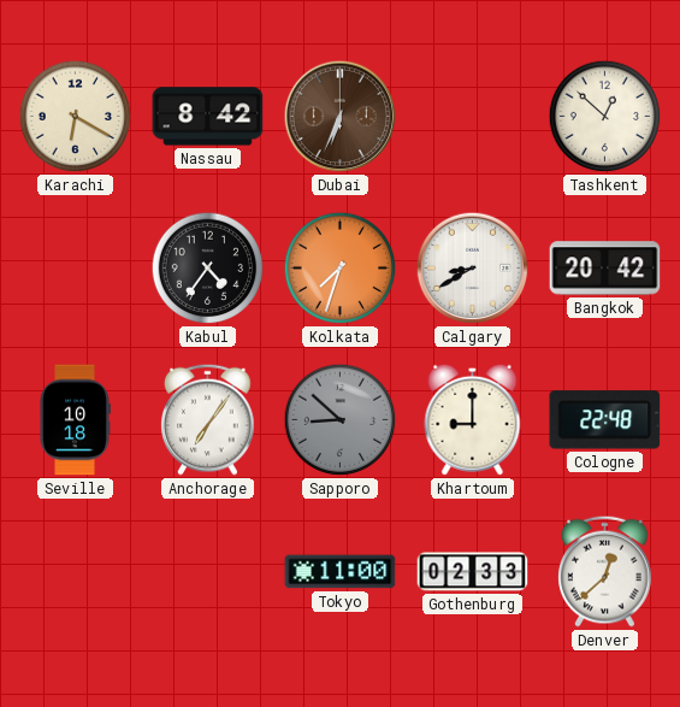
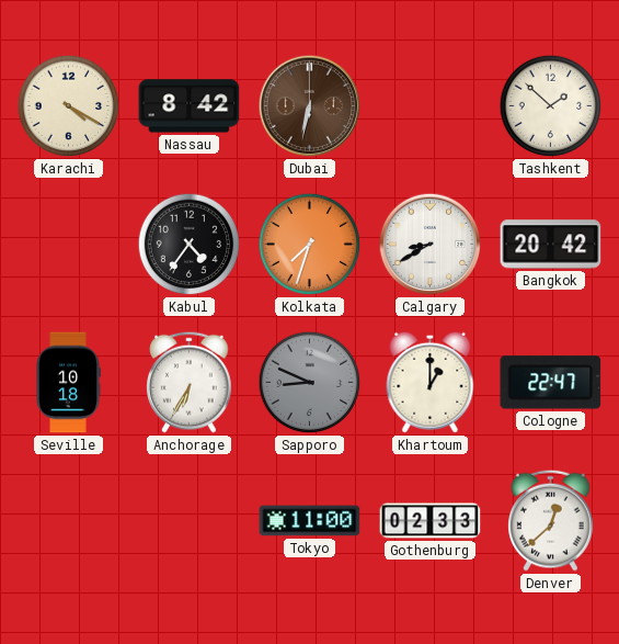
Karachi: 6:20 -> 4:20
Dubai: 6:34 -> 6:32
Tashkent: 12:52 -> 1:52
Anchorage: 7:06 -> 6:35
Sapporo: 8:52 -> 8:49
Khartoum: 9:00 -> 1:00
Cologne: 22:48 -> 22:47
